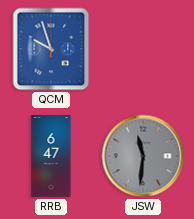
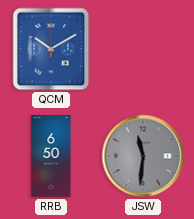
QCM: 9:57 -> 10:10
RRB: 6:47 -> 6:50
